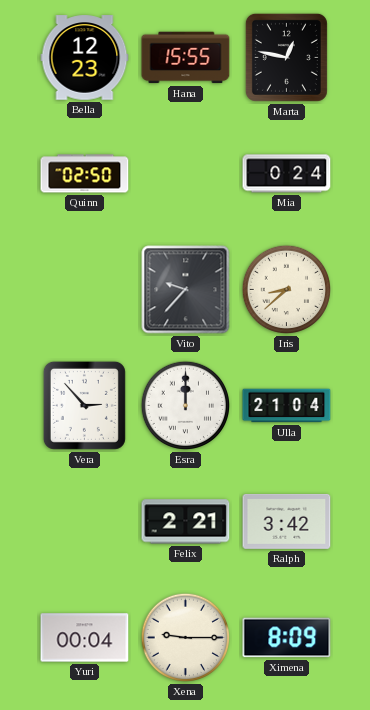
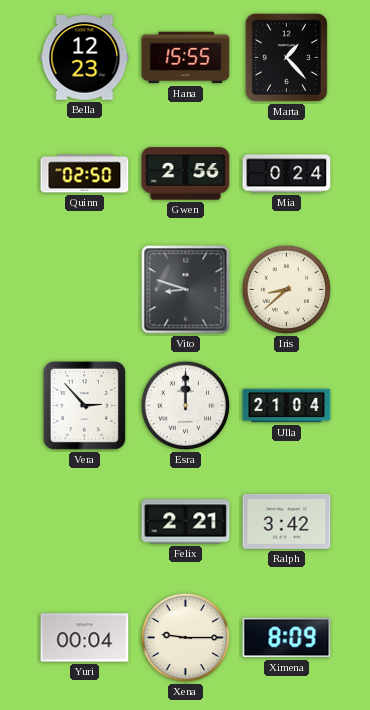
Marta: 12:47 -> 1:23
Gwen: none -> 2:56
Vito: 9:37 -> 8:48
